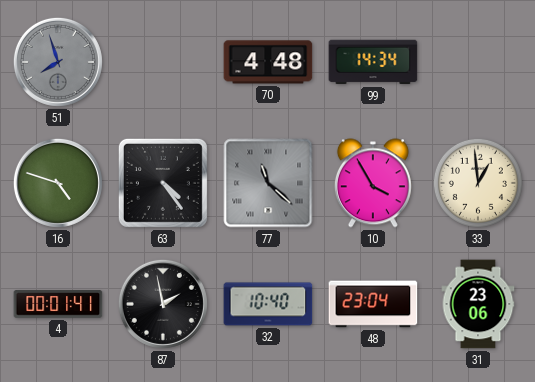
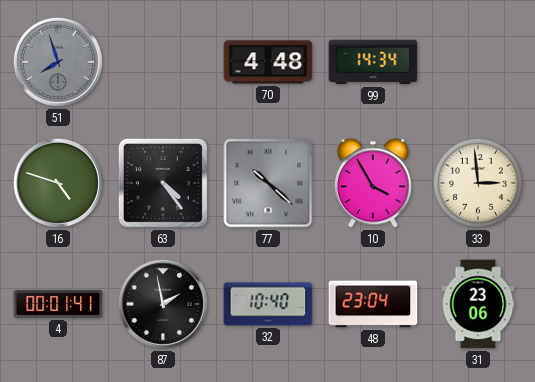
77: 11:22 -> 10:22
33: 12:59 -> 2:59
